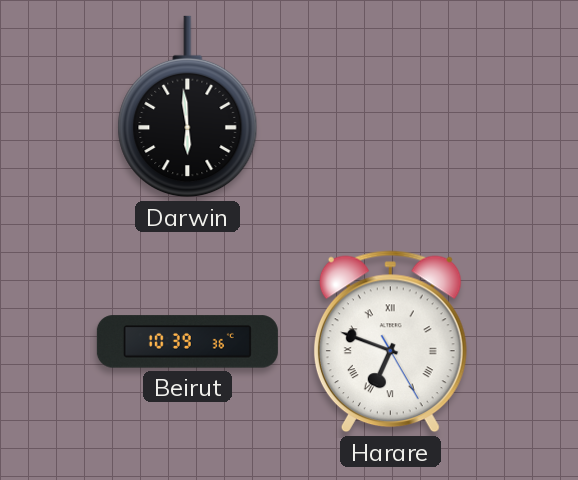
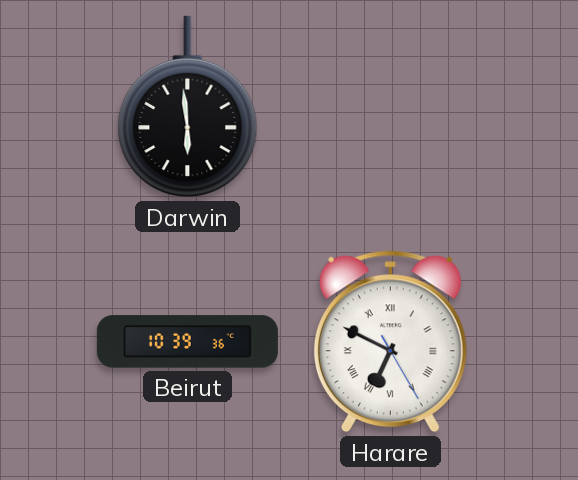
Harare: 6:48 -> 6:49
